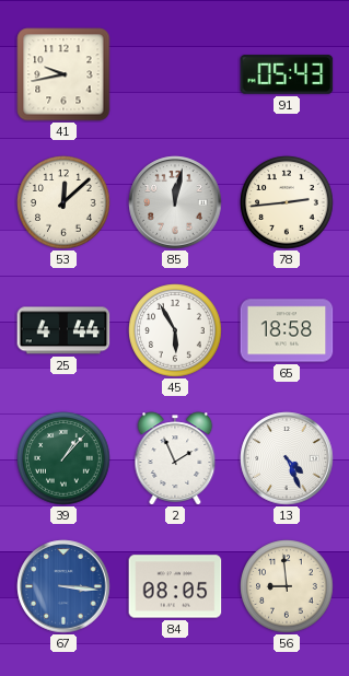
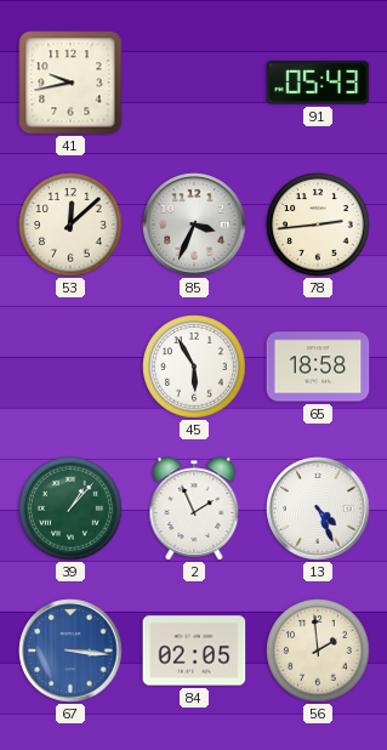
85: 12:02 -> 3:34
25: 4:44 -> none
84: 08:05 -> 02:05
56: 8:59 -> 1:59
